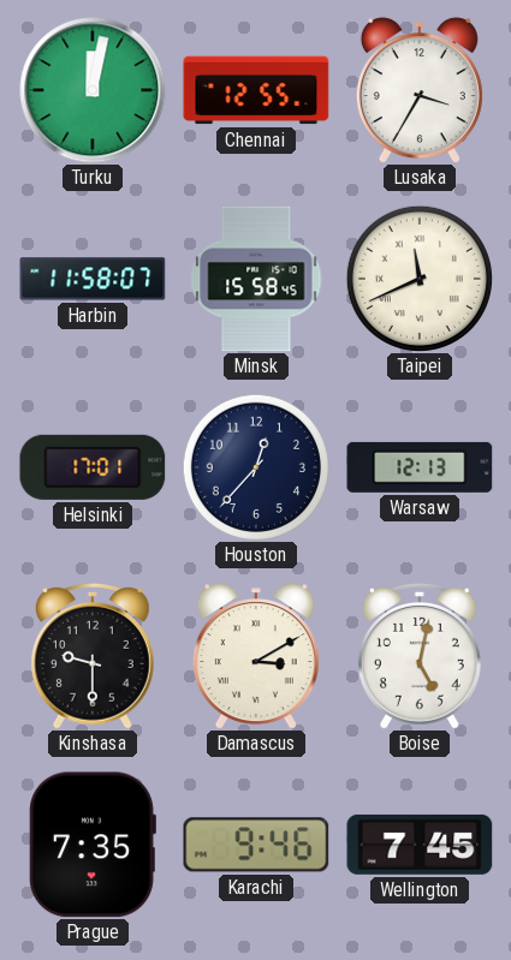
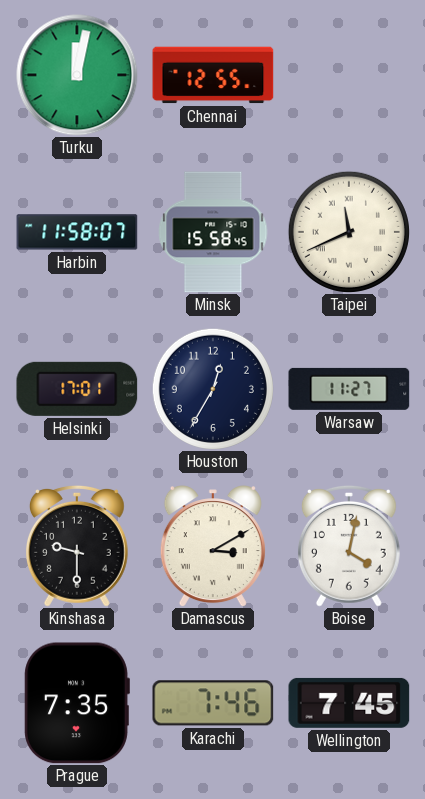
Lusaka: 3:35 -> none
Houston: 12:37 -> 12:35
Warsaw: 12:13 -> 11:27
Boise: 5:02 -> 4:02
Karachi: 9:46 -> 7:46
